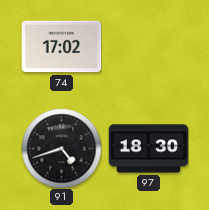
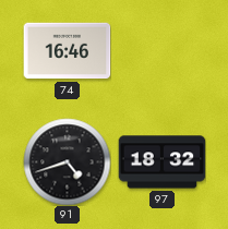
74: 17:02 -> 16:46
97: 18:30 -> 18:32
